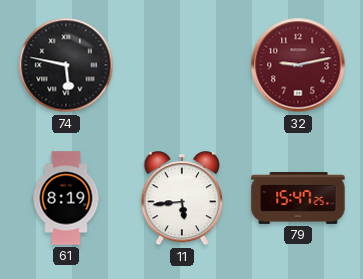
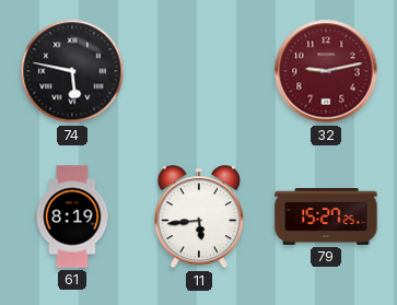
79: 15:47 -> 15:27
